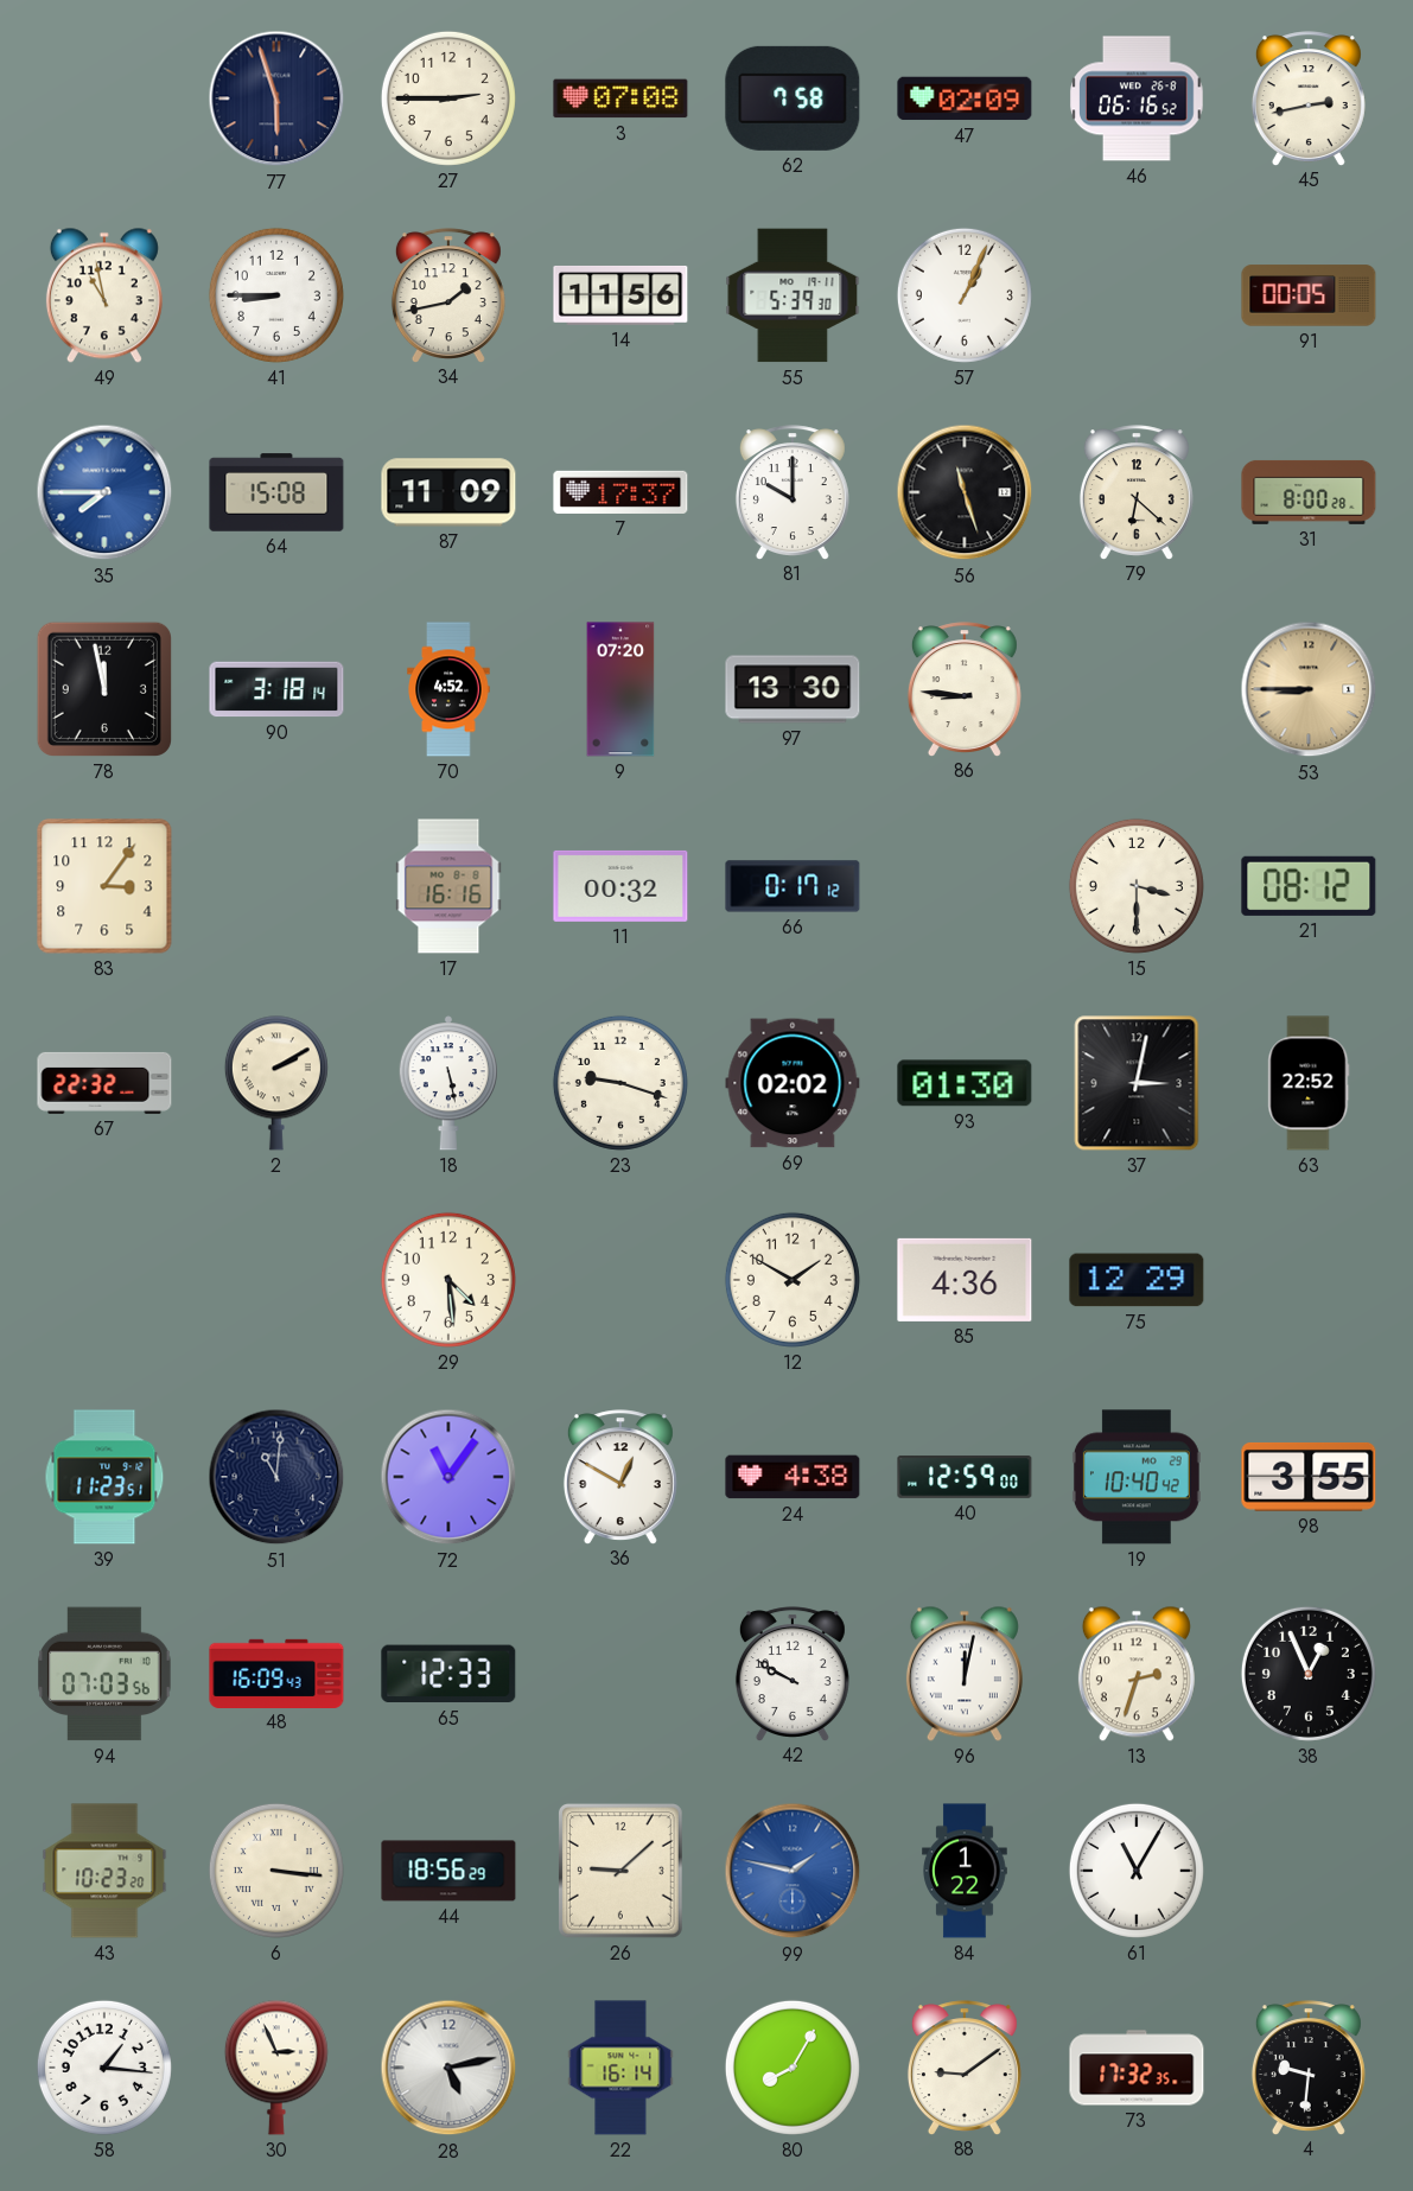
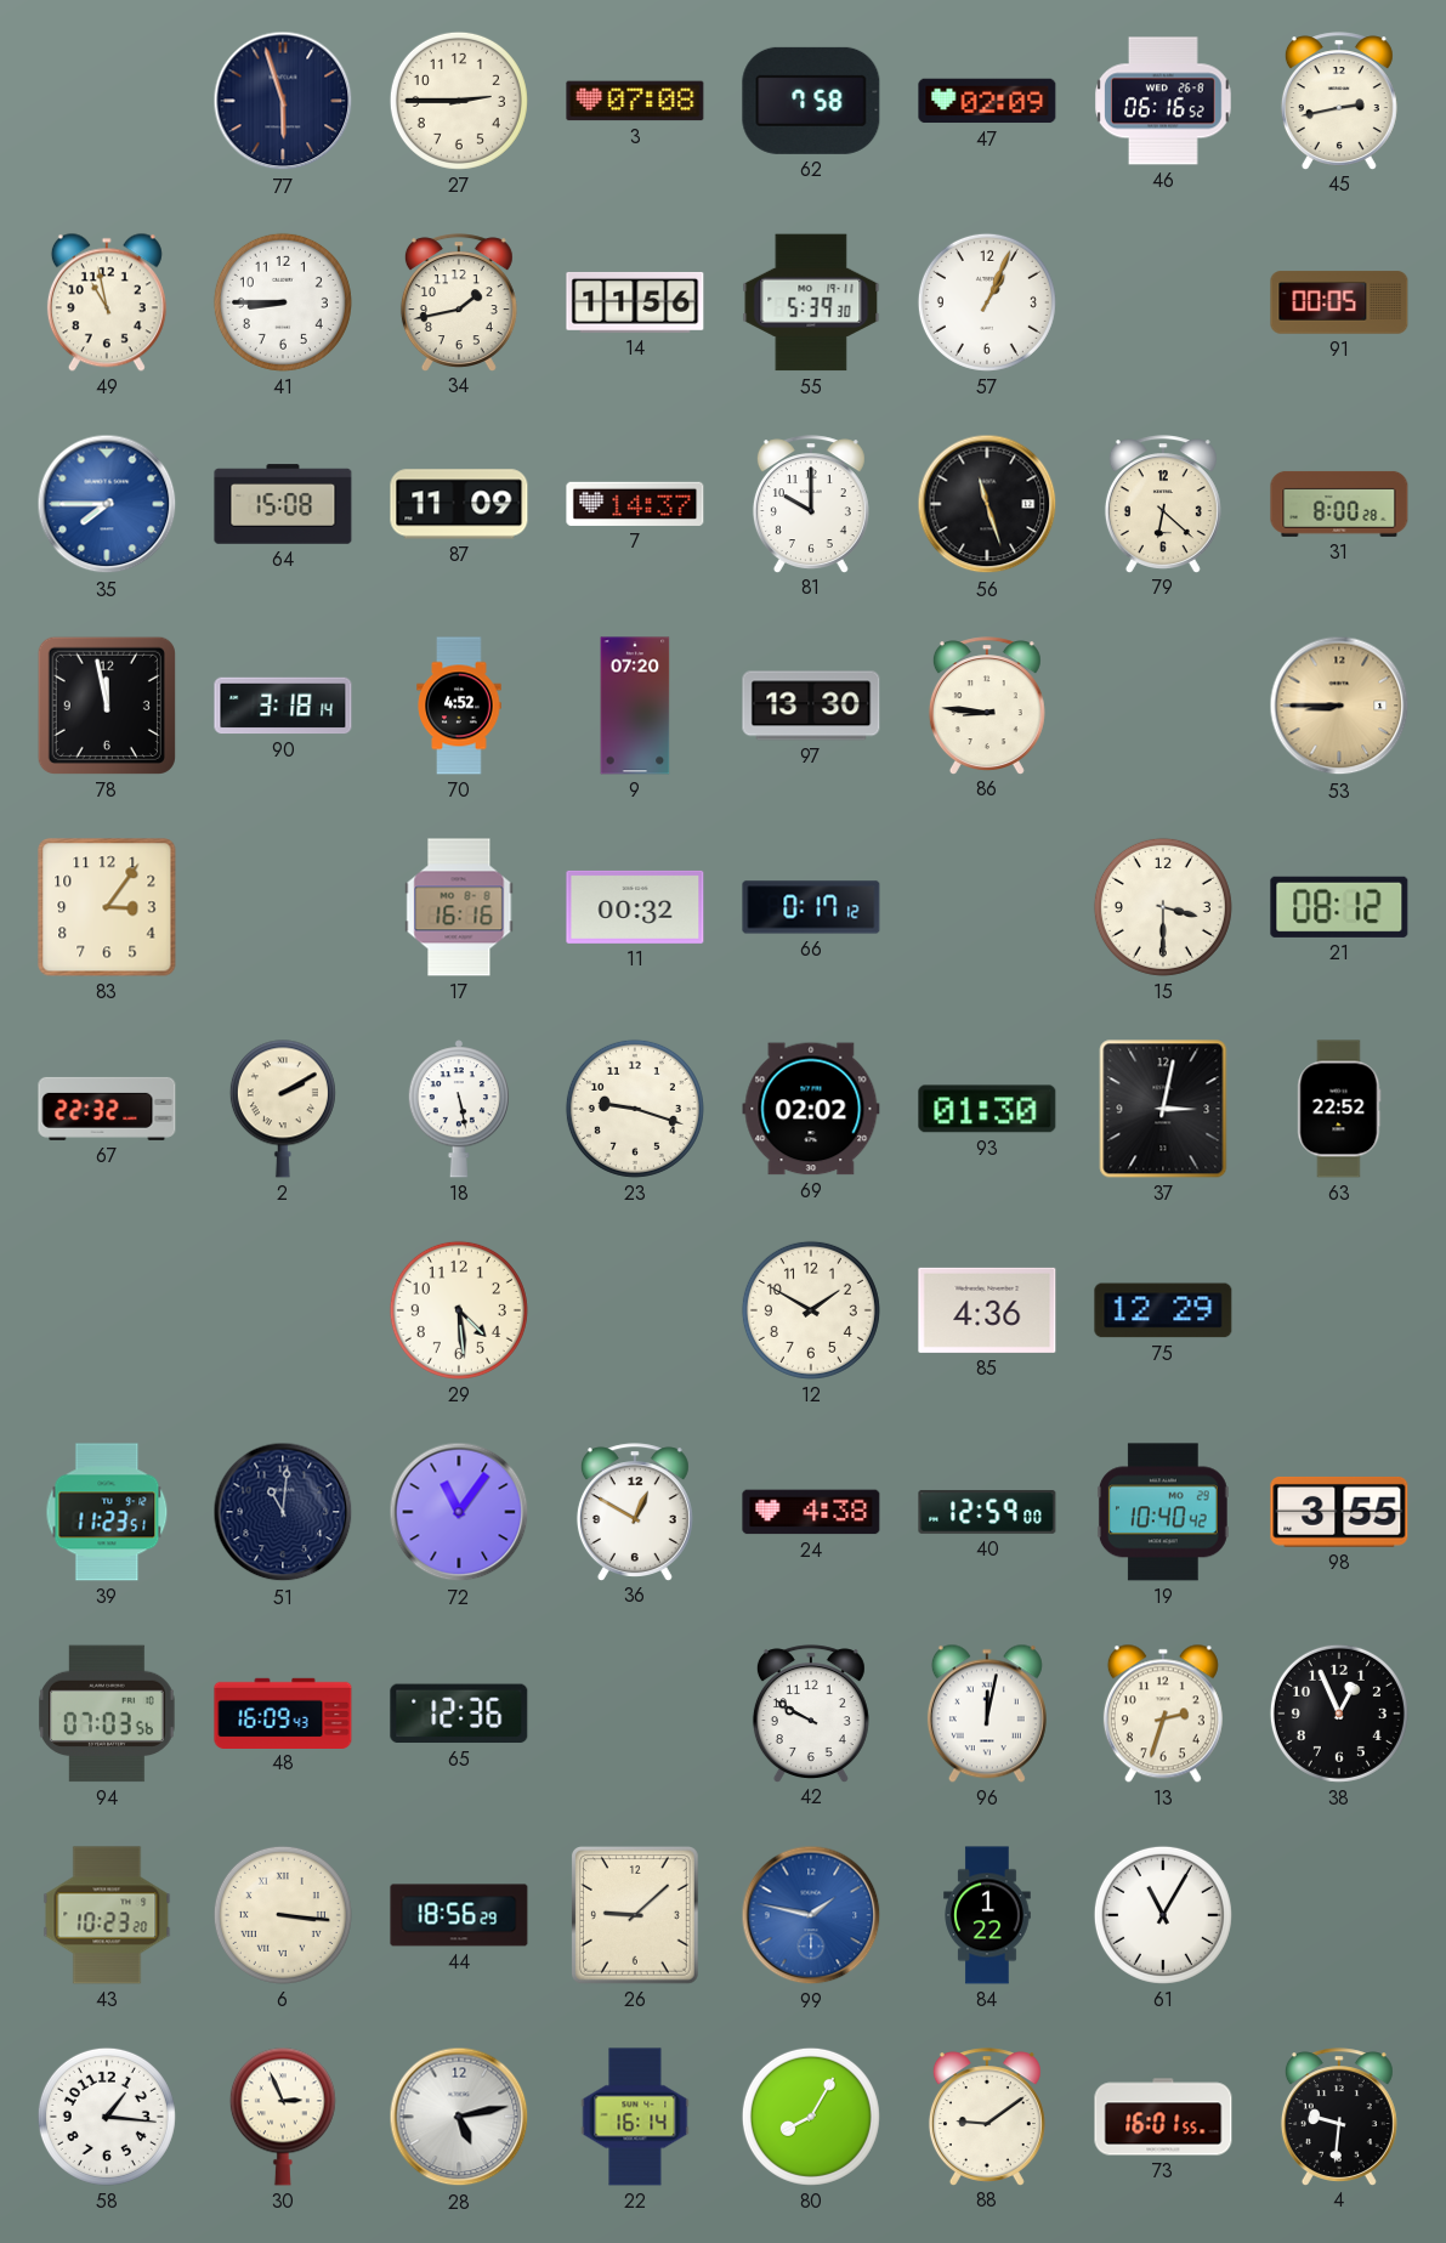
7: 17:37 -> 14:37
65: 12:33 -> 12:36
73: 17:32 -> 16:01
